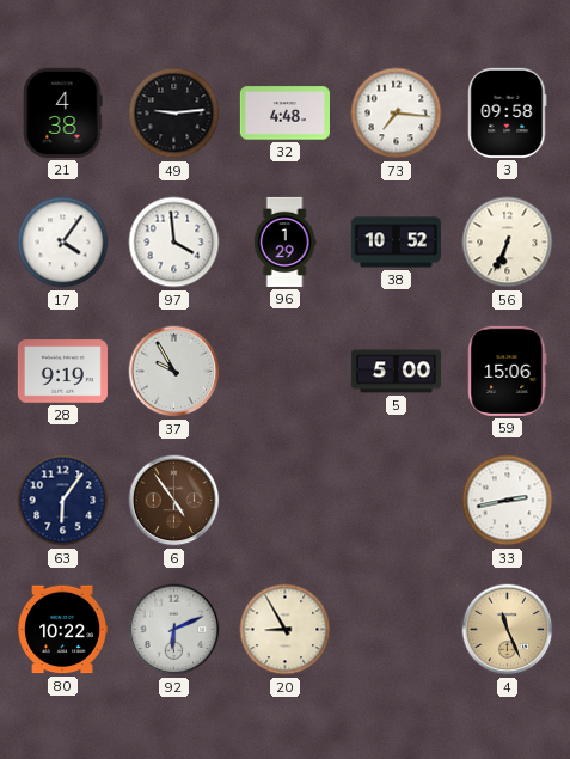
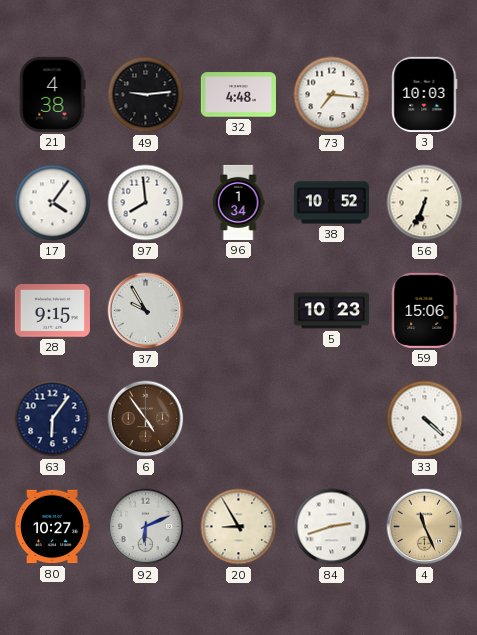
3: 09:58 -> 10:03
97: 3:59 -> 7:59
96: 1:29 -> 1:34
28: 9:19 -> 9:15
5: 5:00 -> 10:23
33: 2:43 -> 4:22
80: 10:22 -> 10:27
84: none -> 2:42
